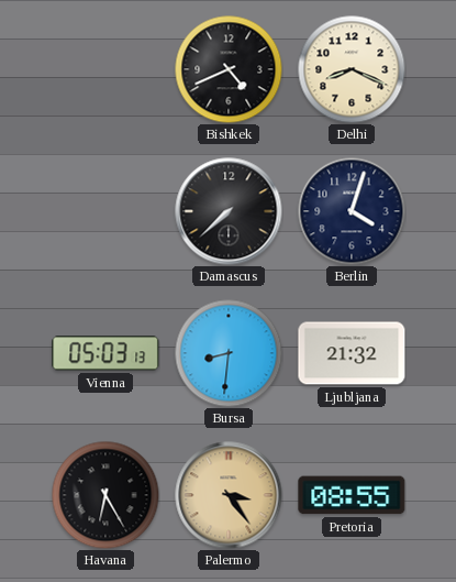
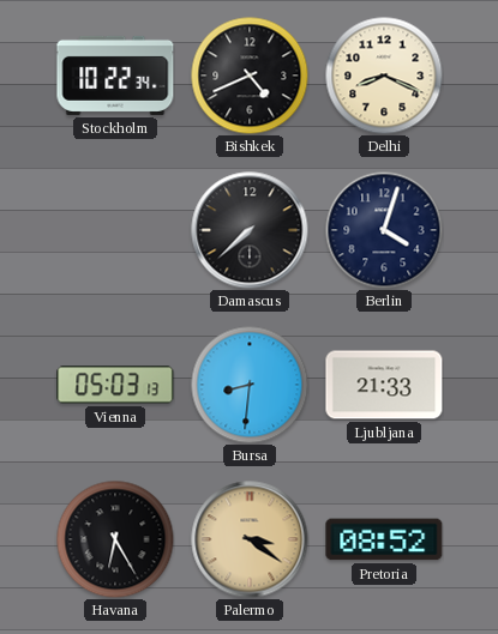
Stockholm: none -> 10:22
Ljubljana: 21:32 -> 21:33
Palermo: 3:24 -> 3:21
Pretoria: 08:55 -> 08:52
